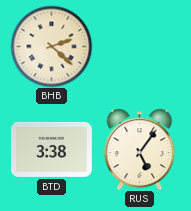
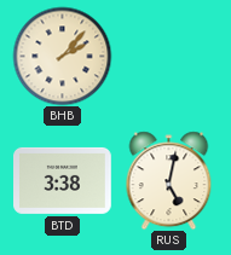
BHB: 2:22 -> 2:07
RUS: 5:06 -> 5:02
